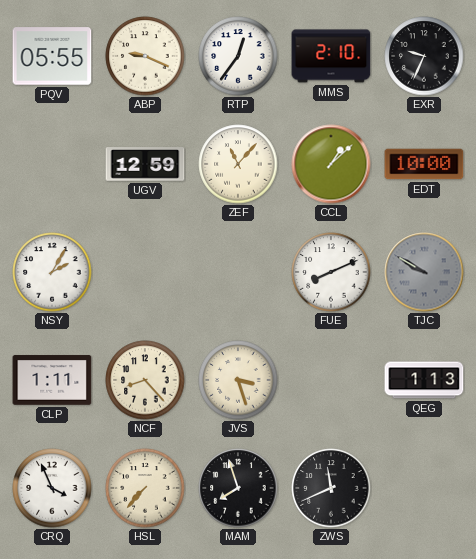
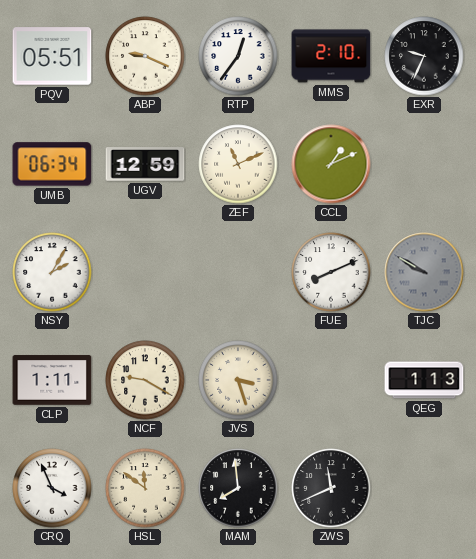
PQV: 05:55 -> 05:51
UMB: none -> 06:34
ZEF: 11:07 -> 11:11
CCL: 1:08 -> 1:11
EDT: 10:00 -> none
NCF: 8:23 -> 9:20
HSL: 7:37 -> 11:51
MAM: 7:57 -> 7:59
